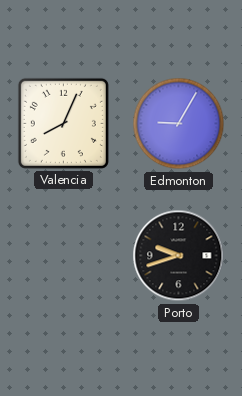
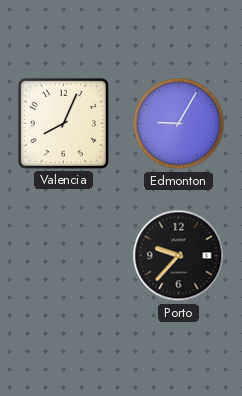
Porto: 9:42 -> 9:37
